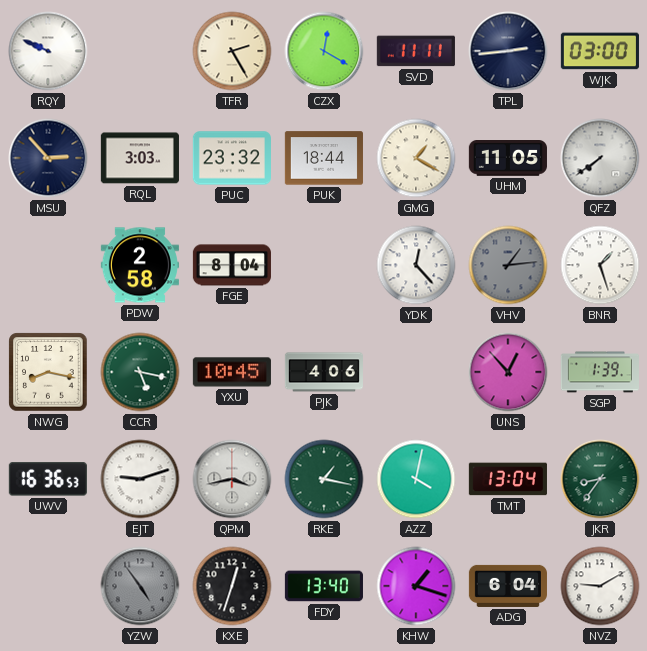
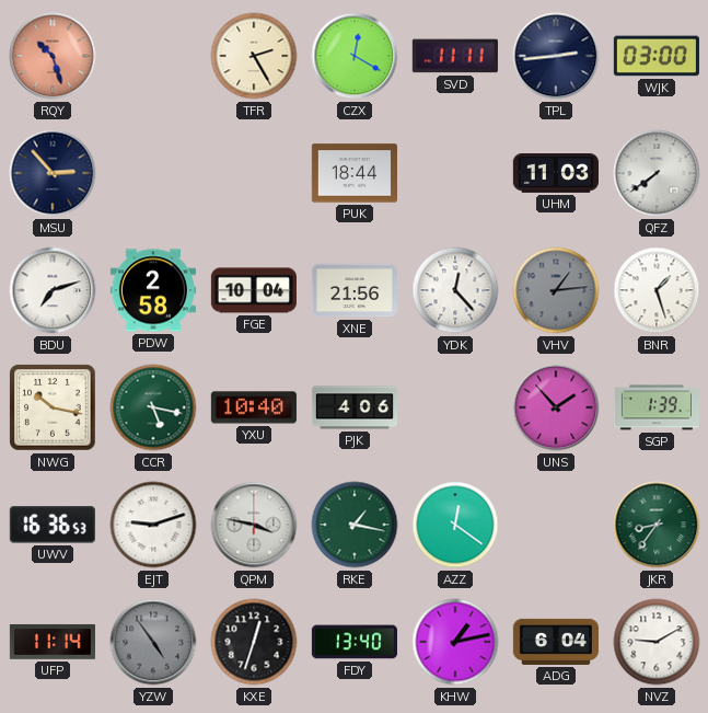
RQY: 9:49 -> 10:27
RQY dial: white -> salmon
RQL: 3:03 -> none
PUC: 23:32 -> none
GMG: 1:20 -> none
UHM: 11:05 -> 11:03
BDU: none -> 7:12
FGE: 8:04 -> 10:04
XNE: none -> 21:56
NWG: 8:17 -> 10:17
YXU: 10:45 -> 10:40
UNS: 12:53 -> 1:53
QPM: 3:43 -> 3:47
AZZ: 4:02 -> 12:21
TMT: 13:04 -> none
UFP: none -> 11:14
KHW: 1:18 -> 1:13
